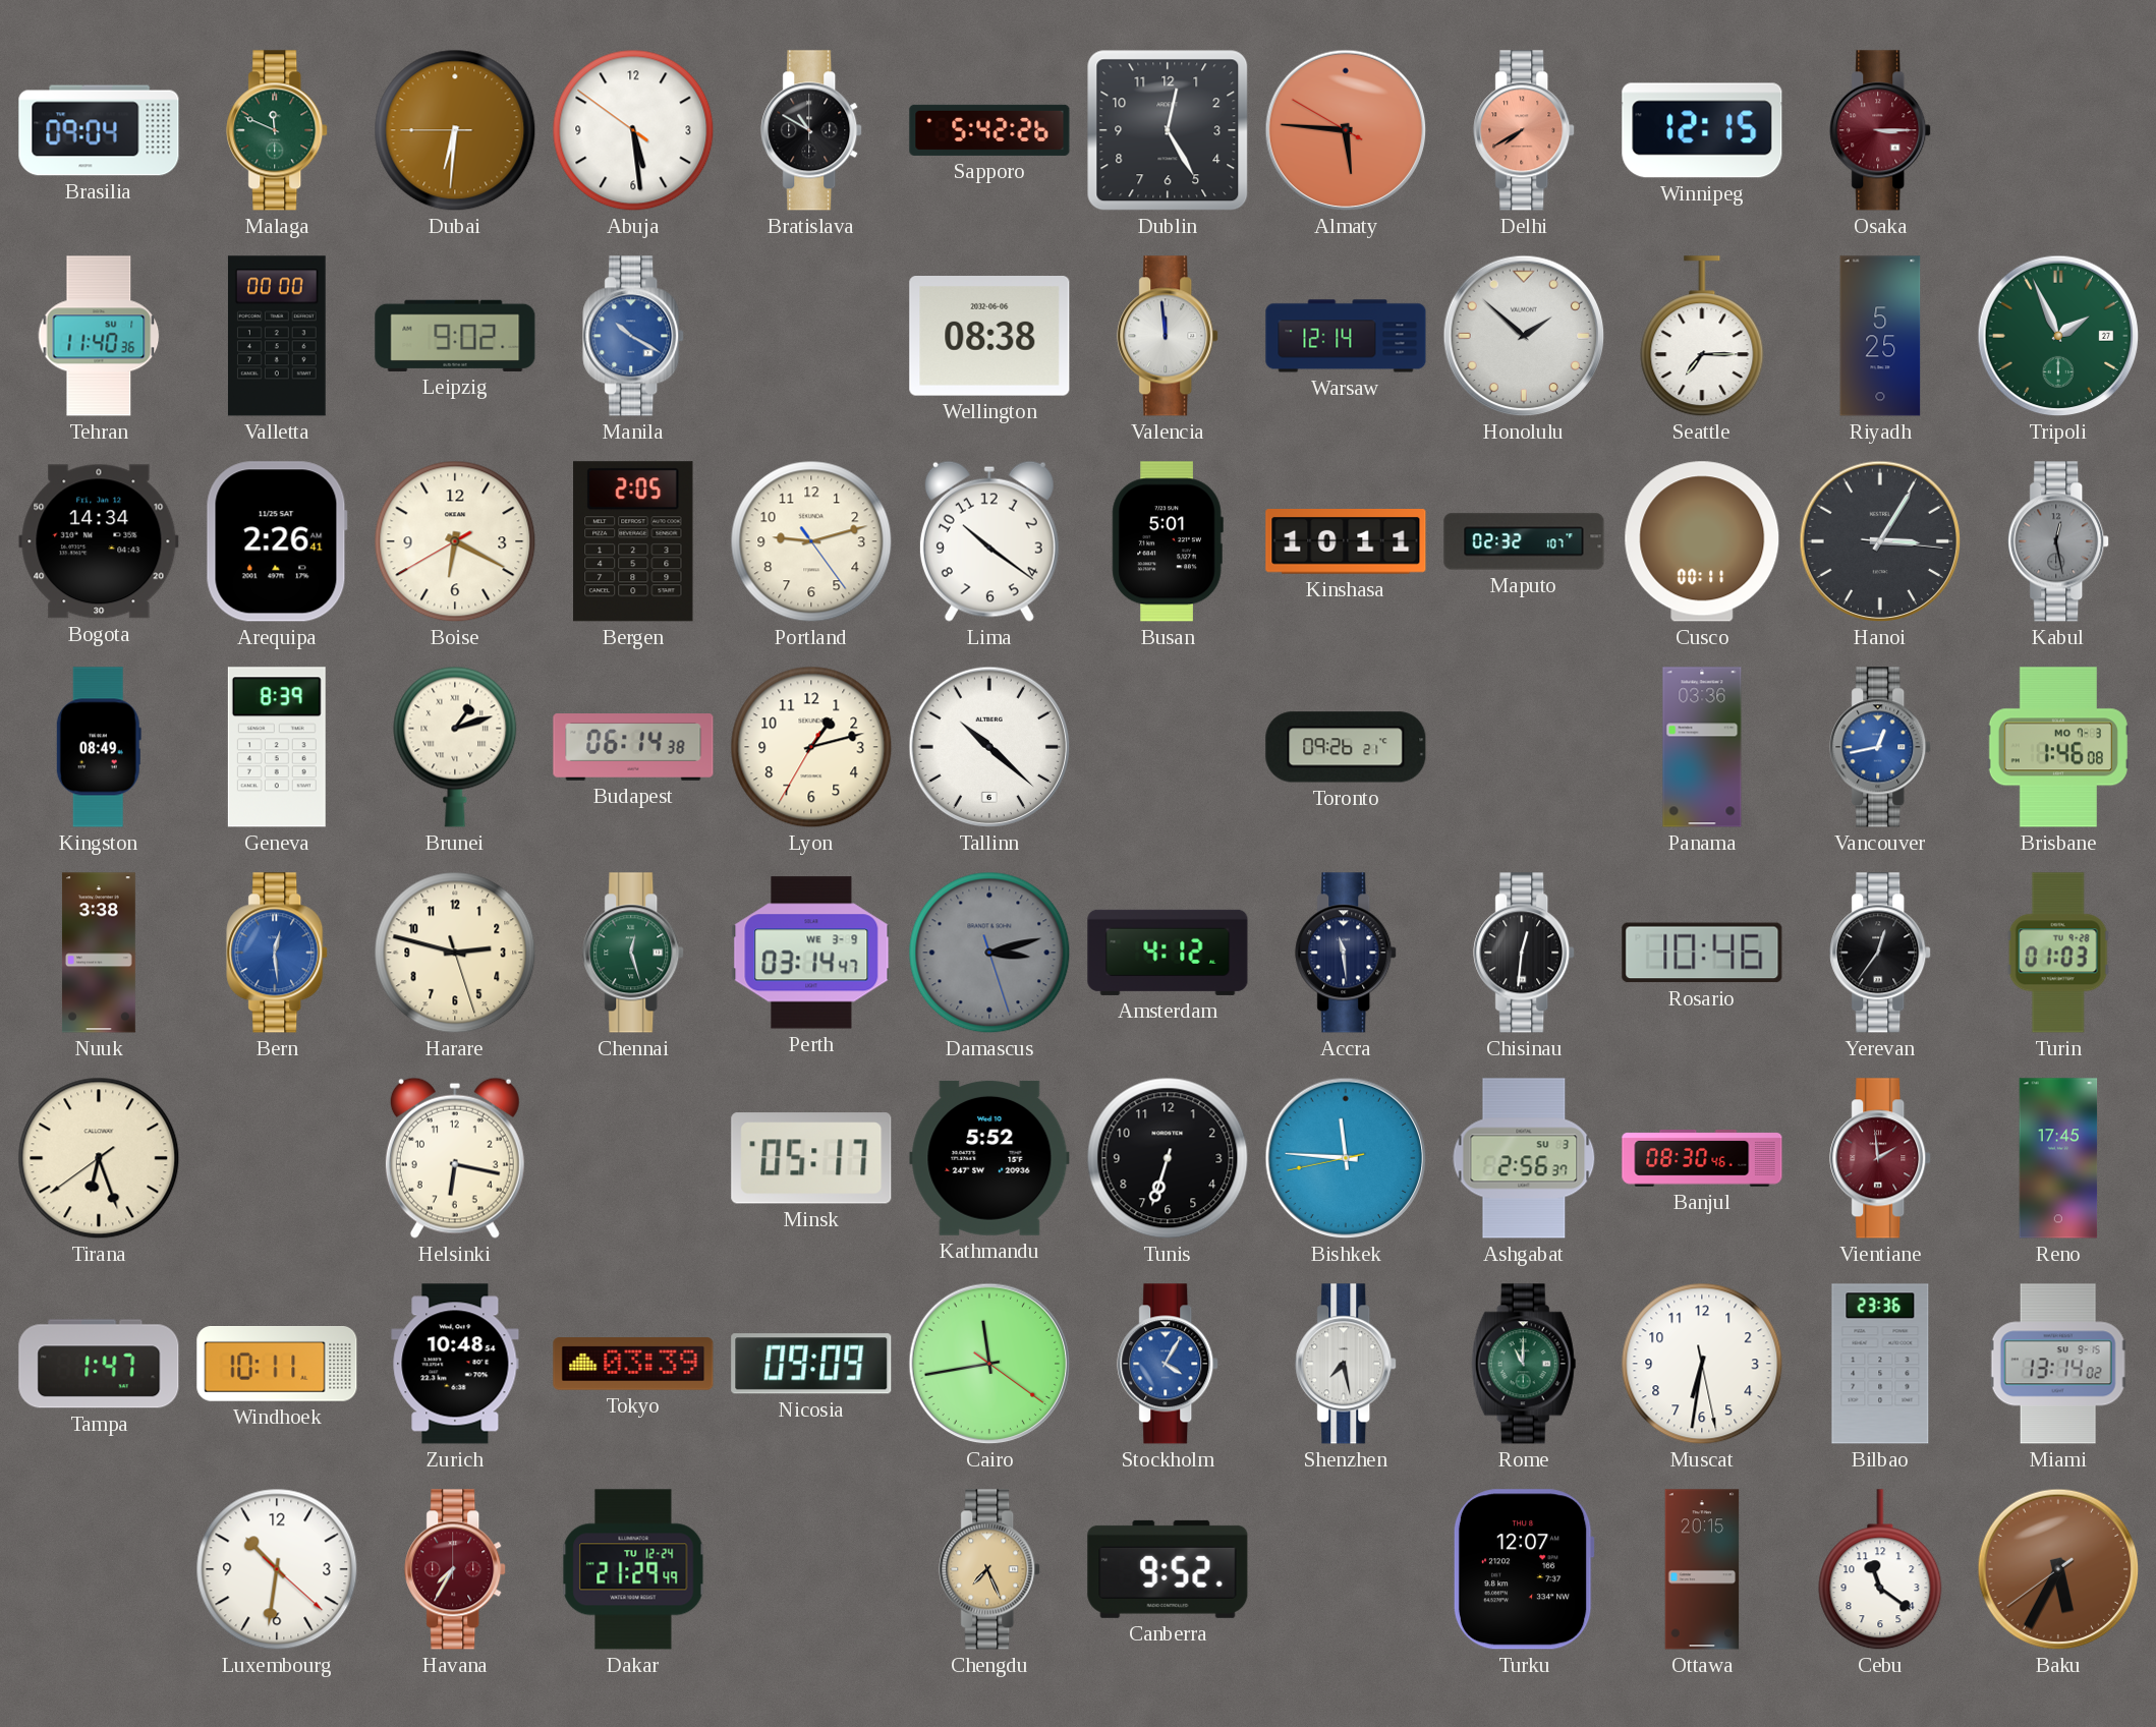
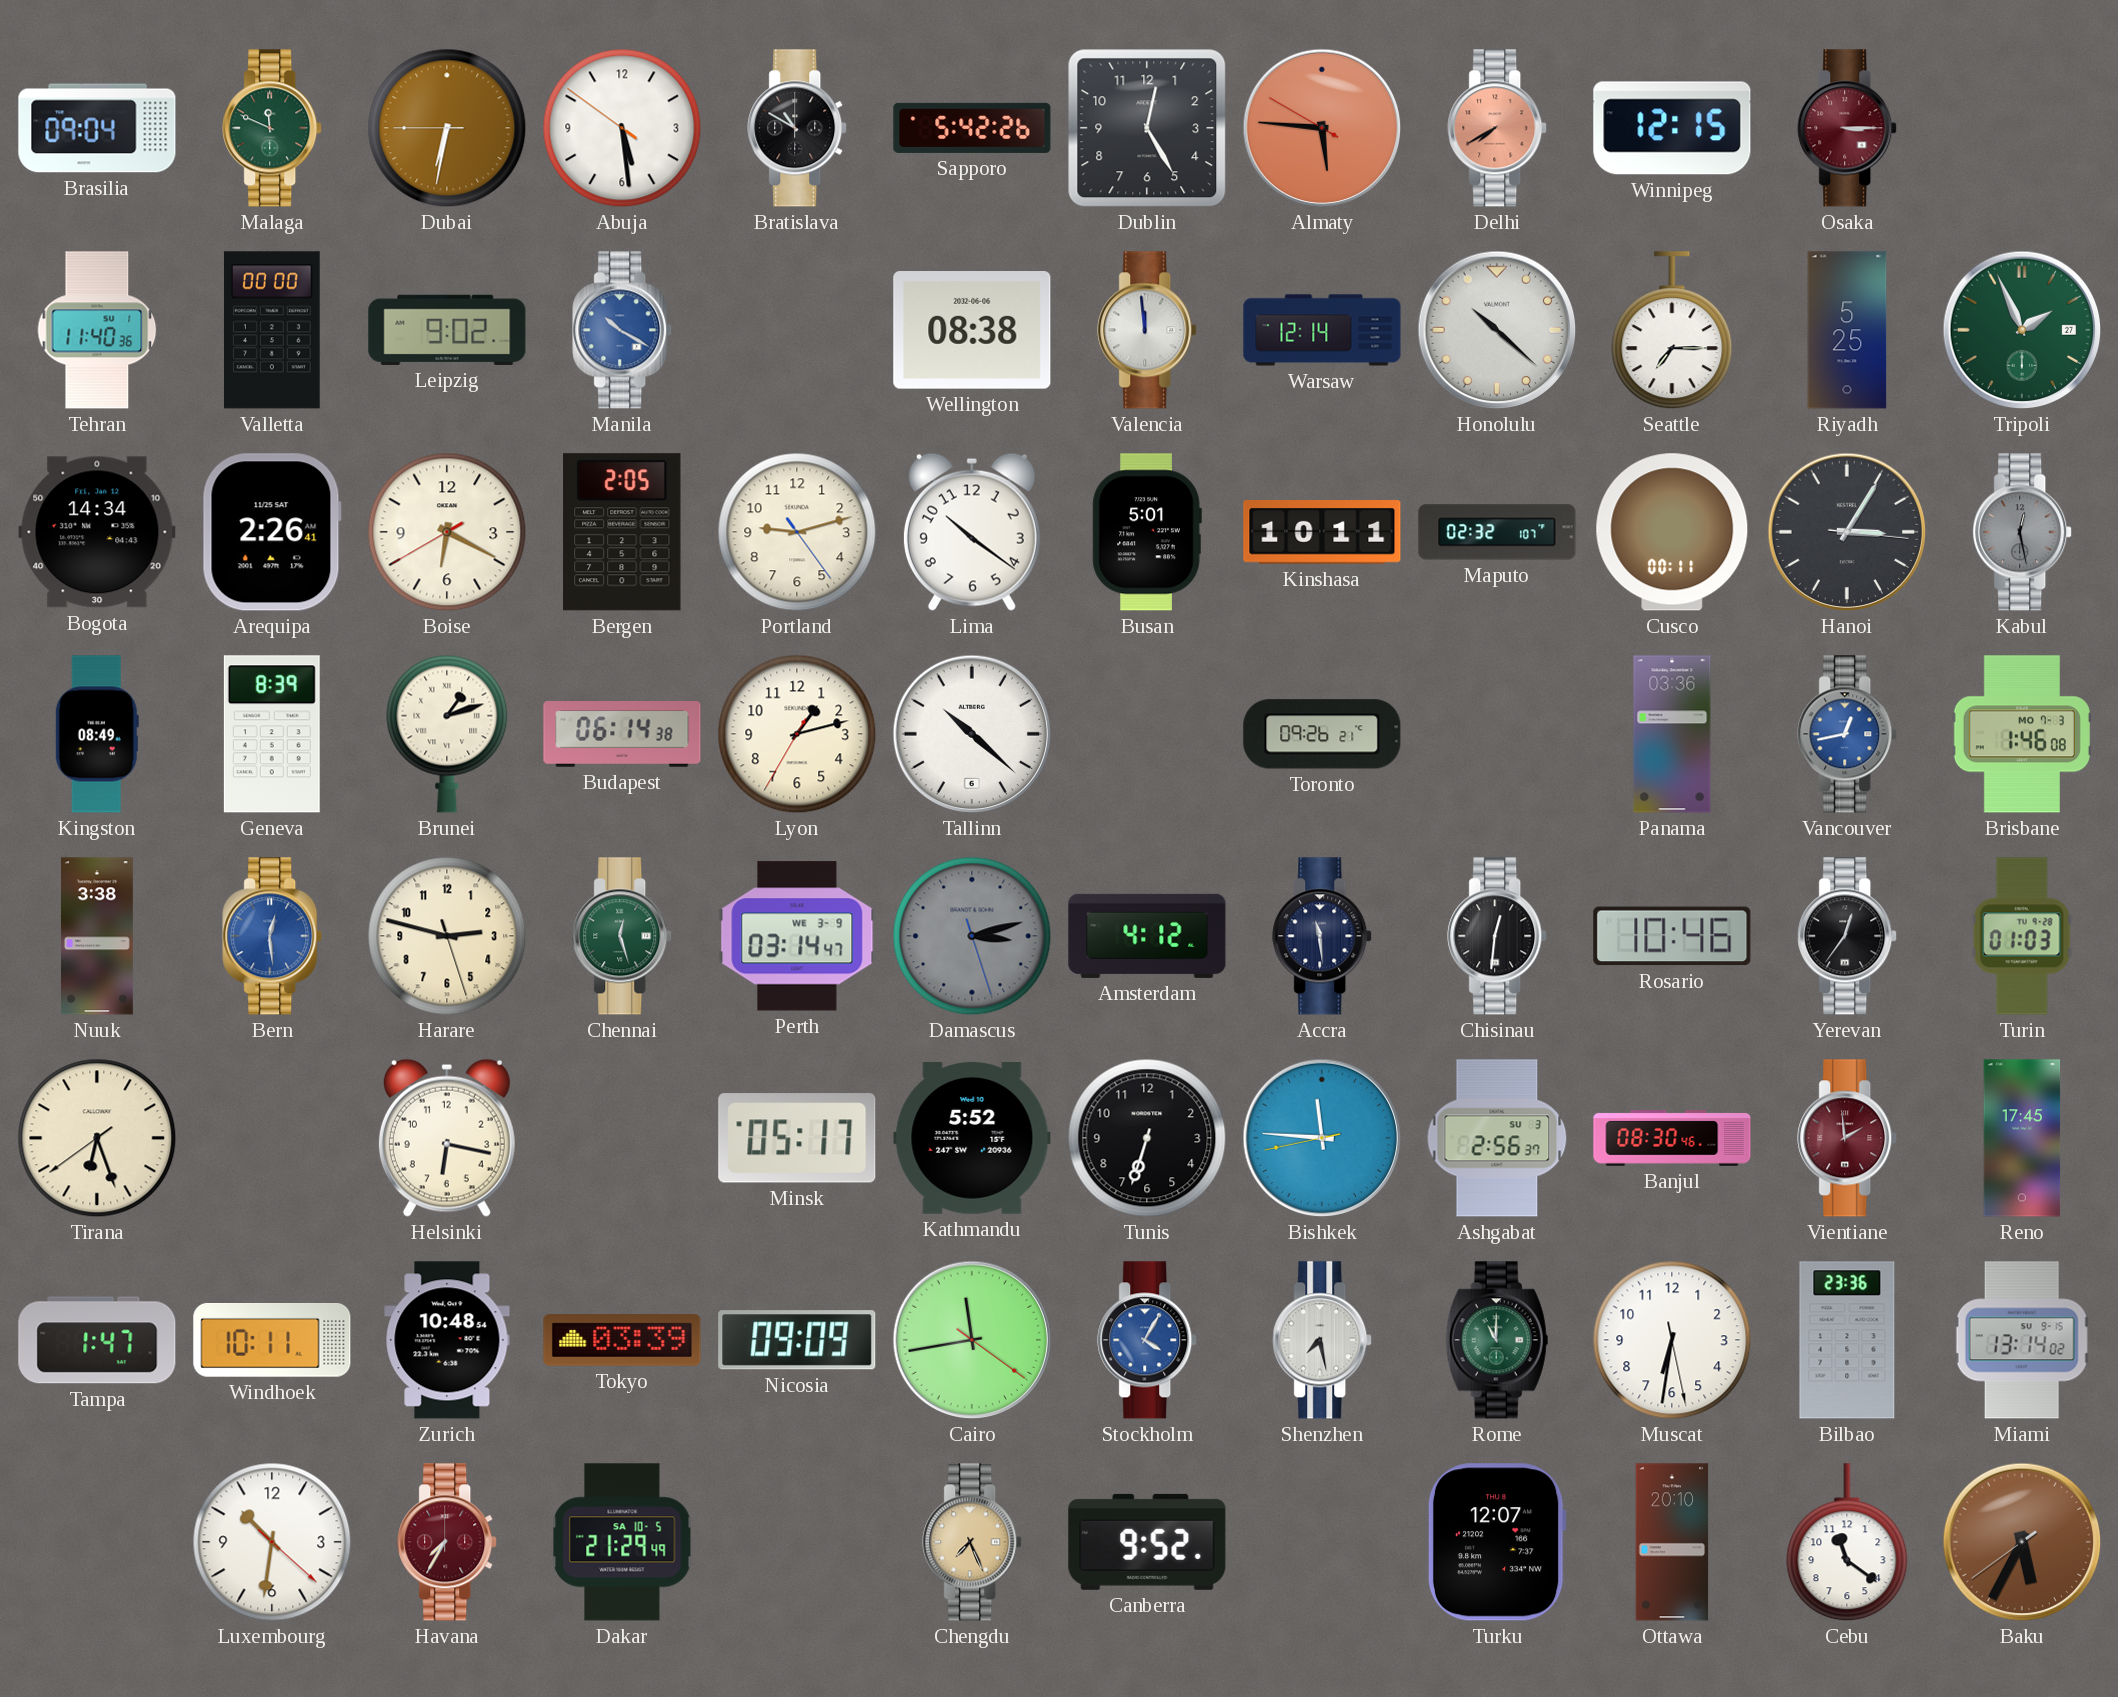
Dubai: 6:30 -> 6:31
Honolulu: 1:52 -> 10:22
Dakar date: TU 12-24 -> SA 10-5
Ottawa: 20:15 -> 20:10
